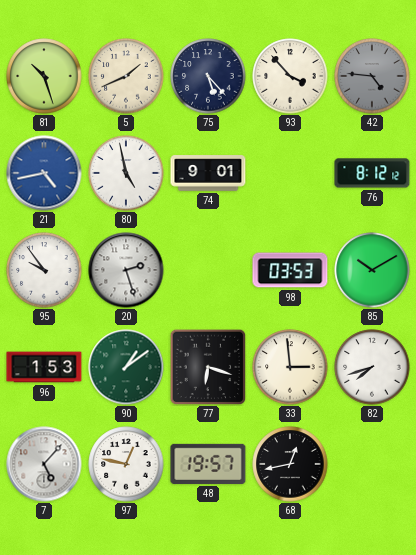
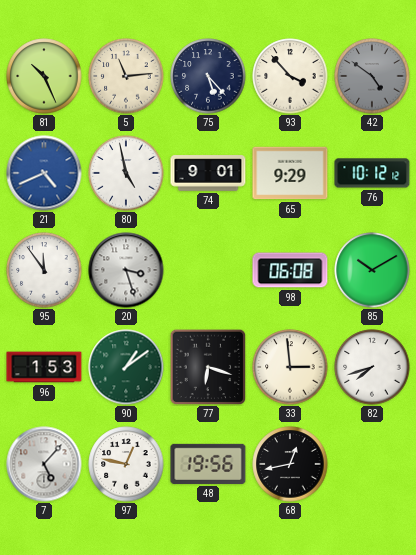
81: 10:27 -> 10:26
5: 1:41 -> 11:14
42: 4:46 -> 4:51
21: 4:43 -> 4:41
65: none -> 9:29
76: 8:12 -> 10:12
95: 9:54 -> 11:54
20: 2:27 -> 3:27
98: 03:53 -> 06:08
48: 19:57 -> 19:56
